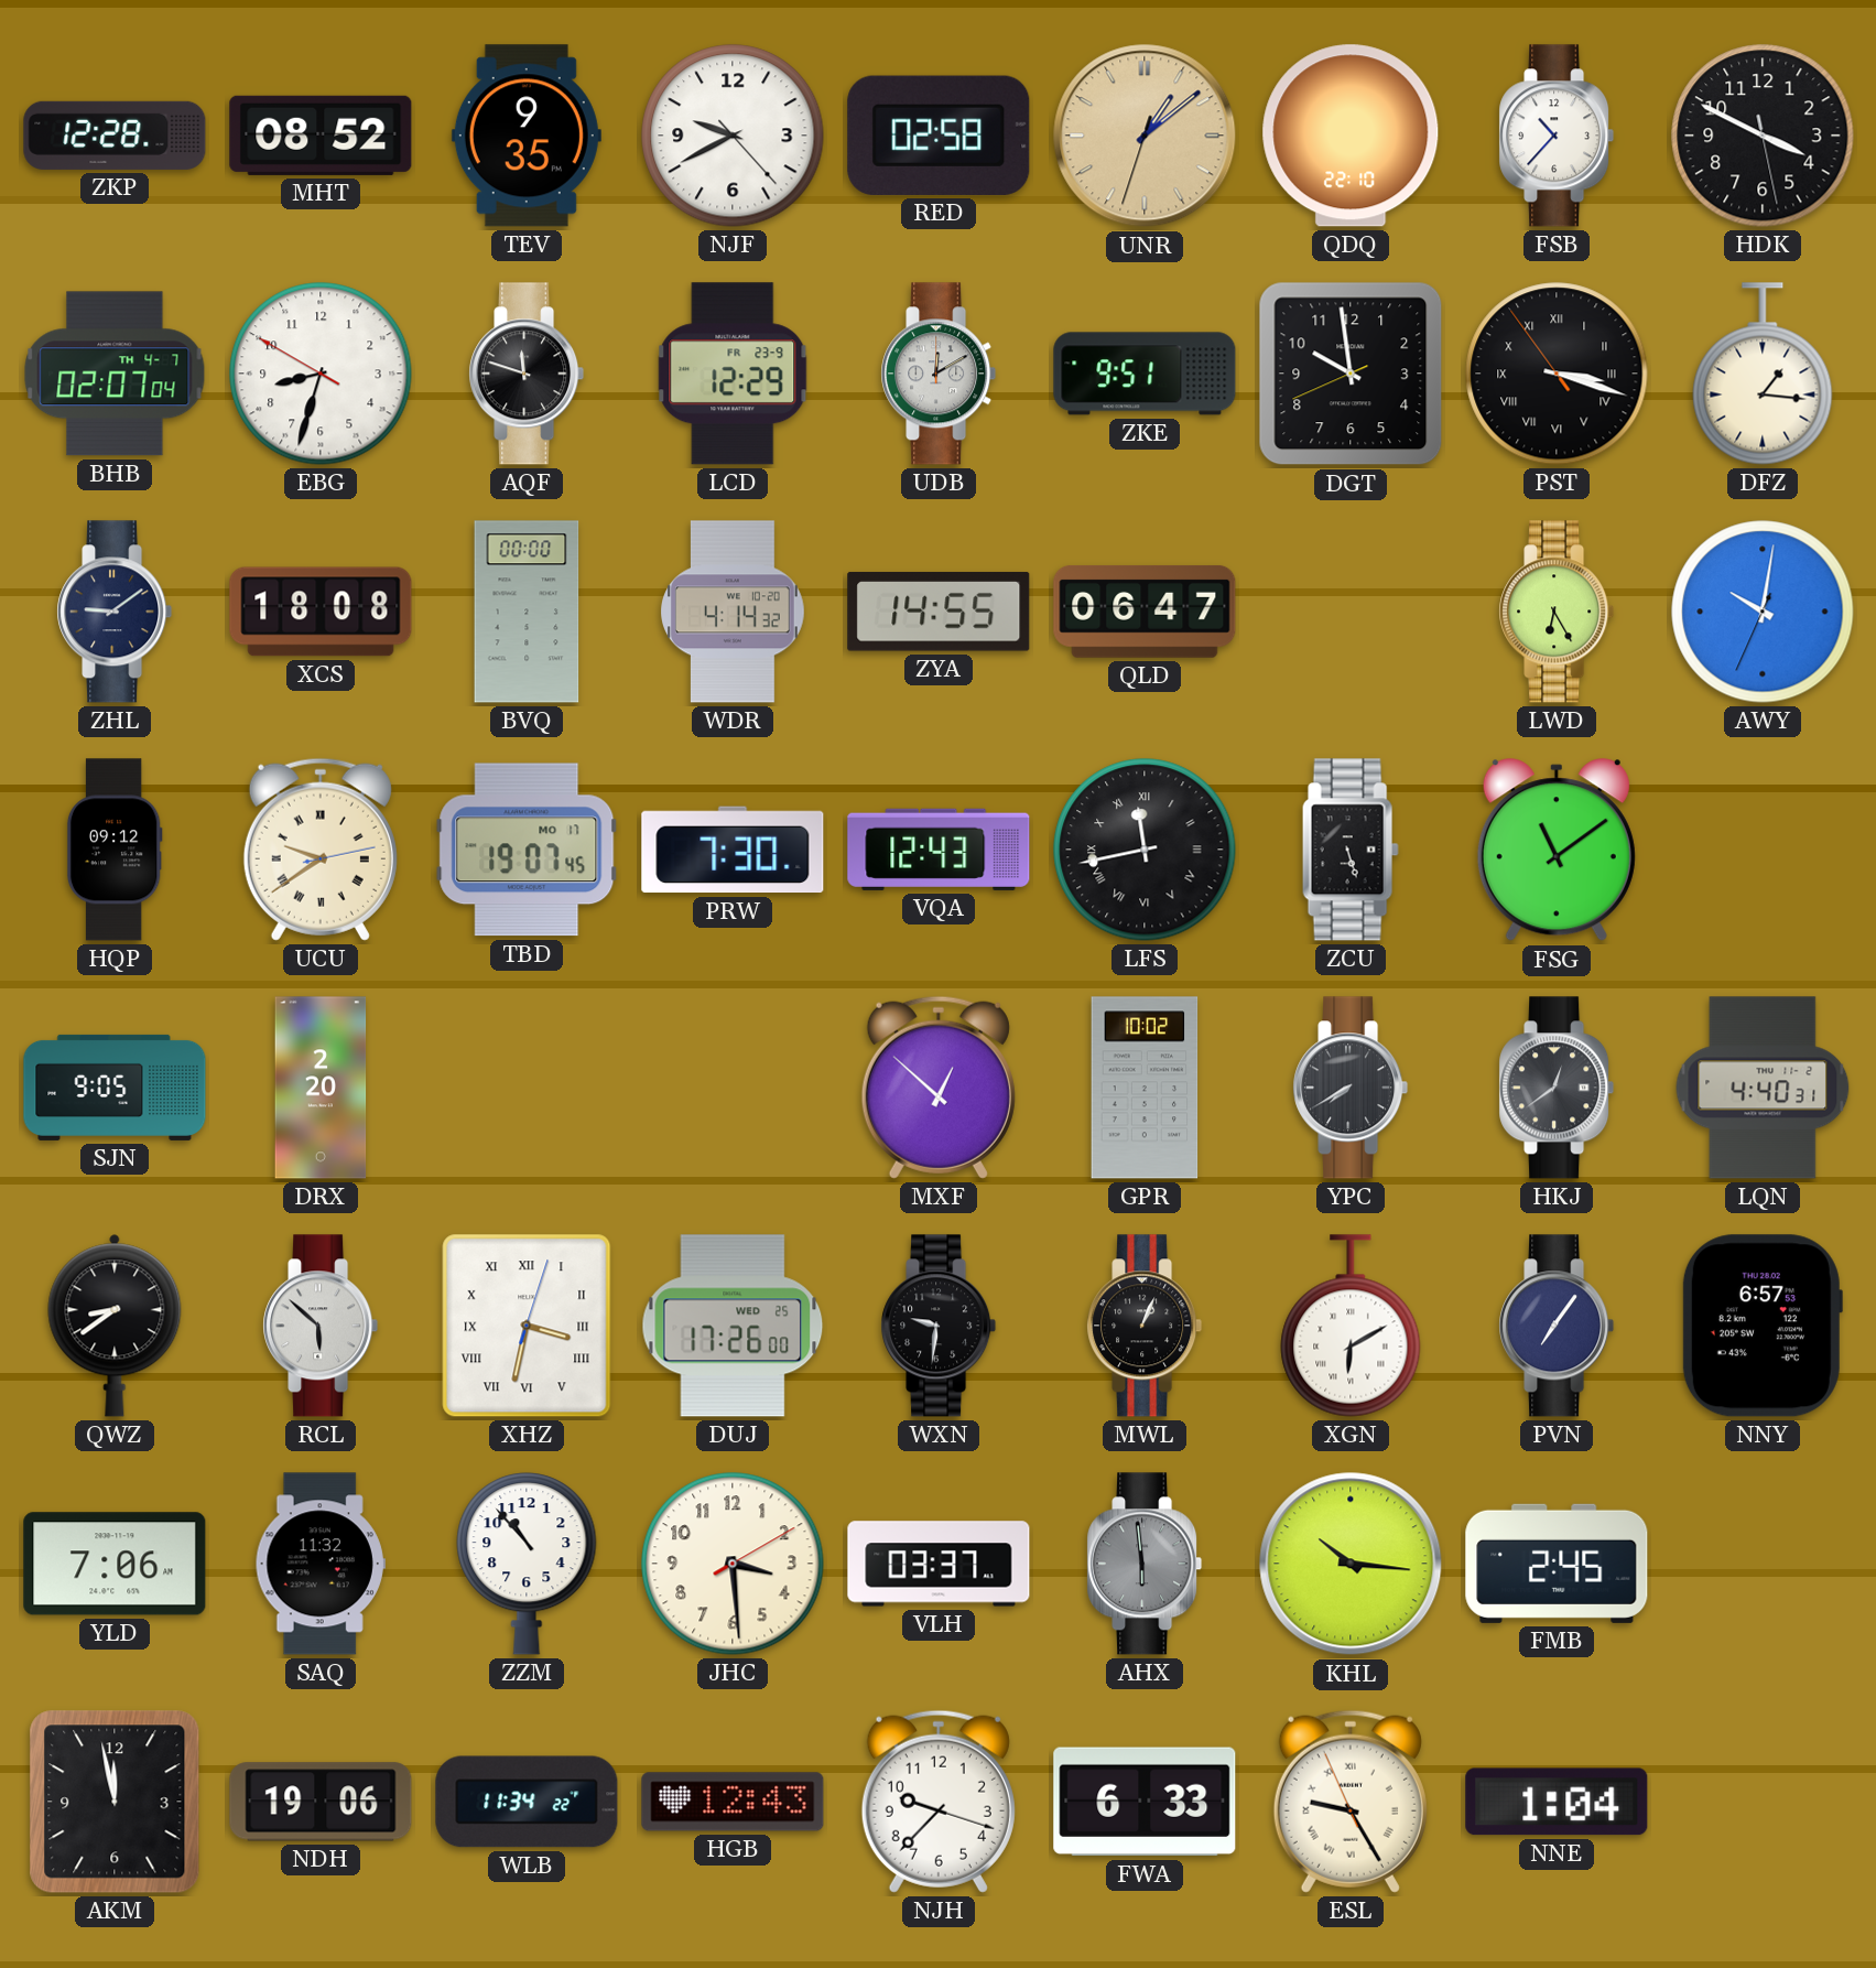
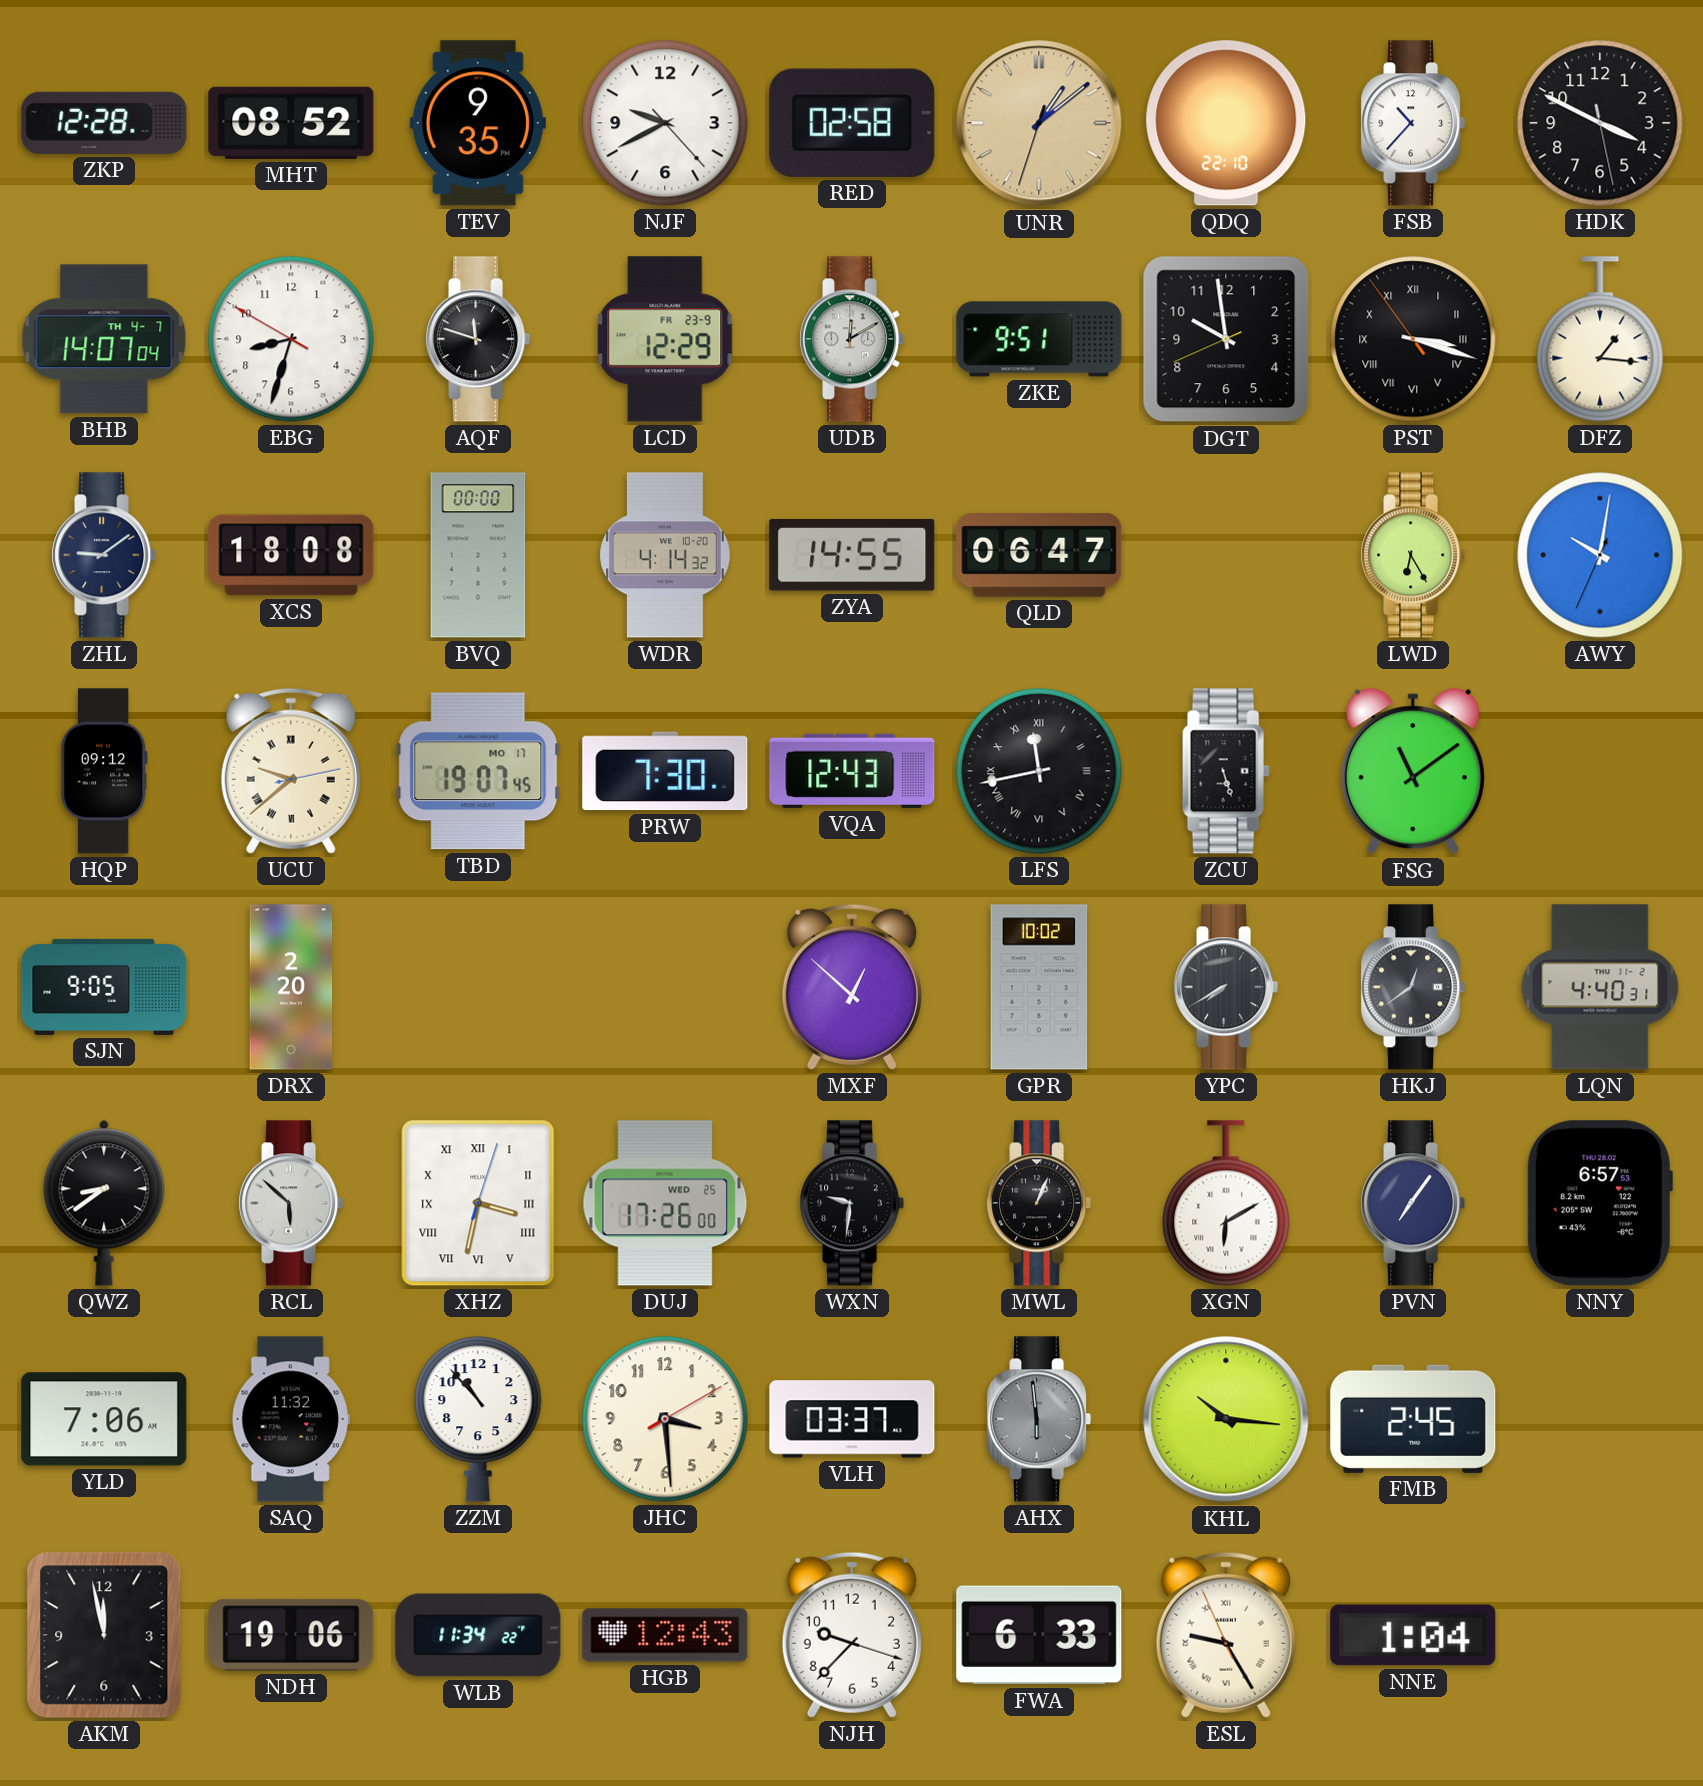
BHB: 02:07 -> 14:07
UCU: 9:39 -> 9:38
